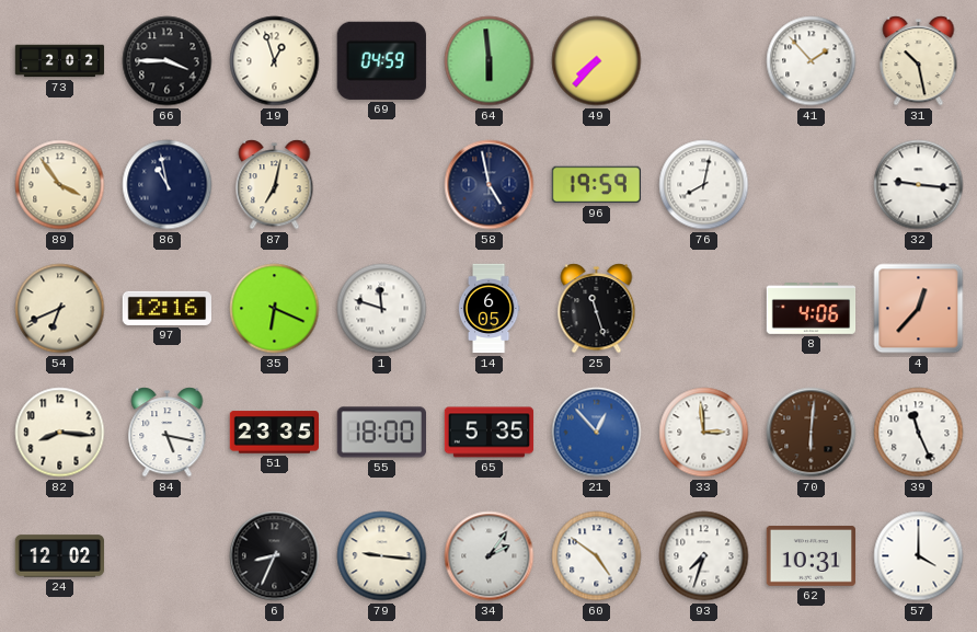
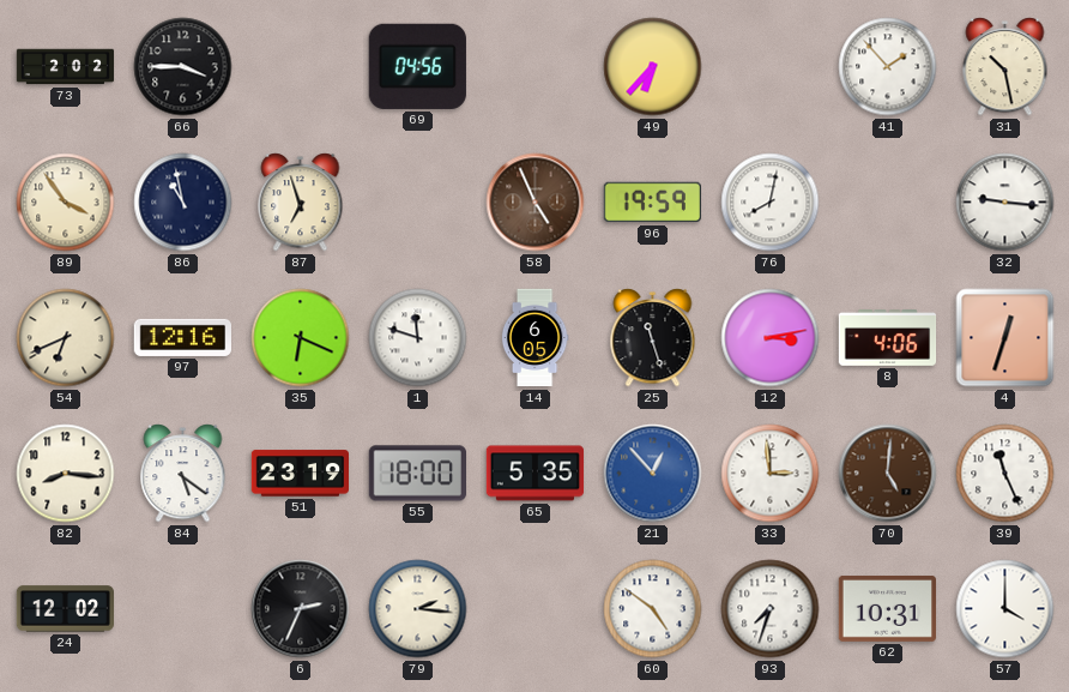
19: 12:57 -> none
69: 04:59 -> 04:56
64: 5:59 -> none
49: 7:37 -> 6:37
87: 7:02 -> 6:57
58: 4:58 -> 4:56
58 dial: navy -> brown
12: none -> 3:13
4: 12:37 -> 12:33
84: 5:17 -> 5:21
51: 23:35 -> 23:19
70: 6:01 -> 5:01
6: 8:34 -> 2:34
79: 9:16 -> 2:16
34: 2:06 -> none
